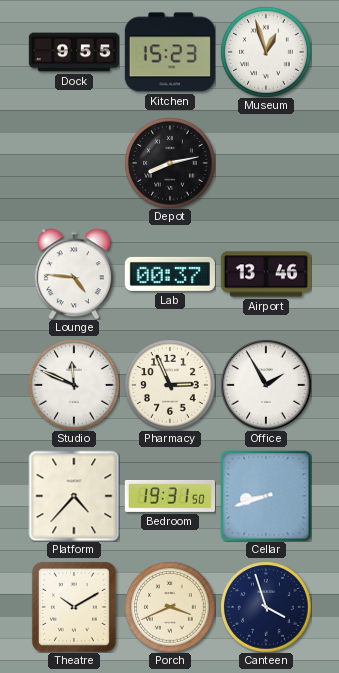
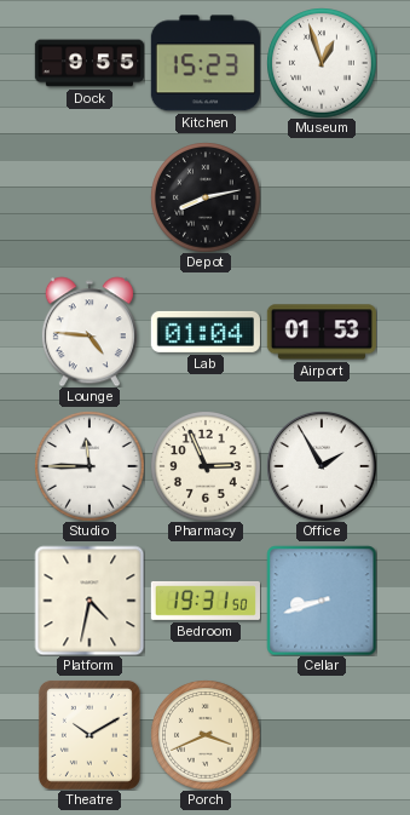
Lab: 00:37 -> 01:04
Airport: 13:46 -> 01:53
Studio: 11:49 -> 11:45
Platform: 4:37 -> 4:32
Canteen: 3:57 -> none
